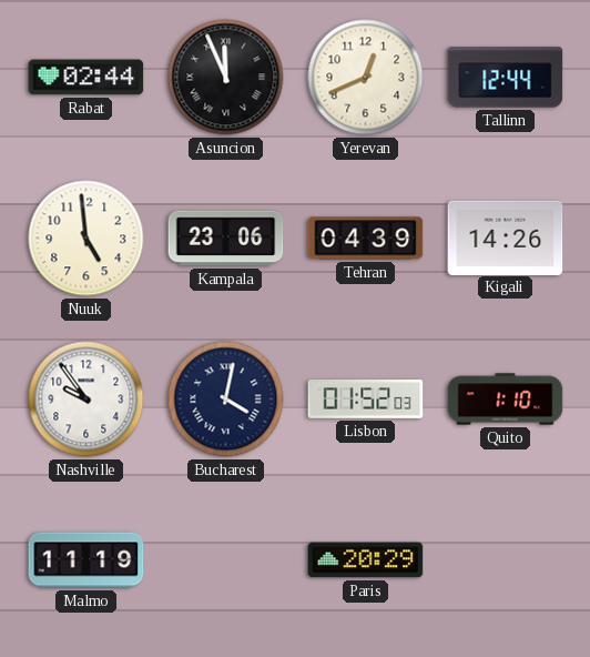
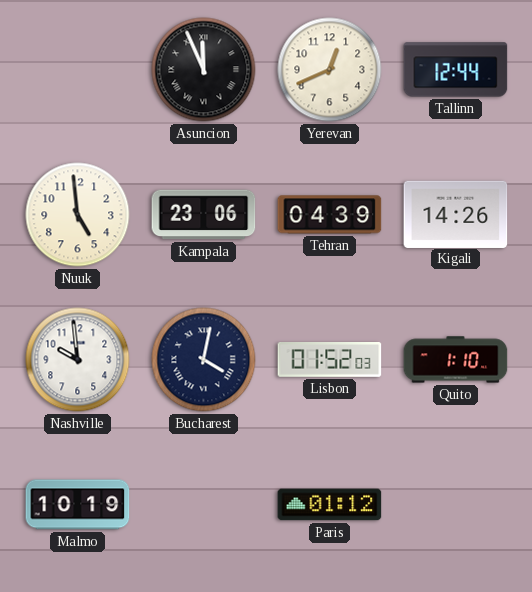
Rabat: 02:44 -> none
Nashville: 9:54 -> 9:59
Malmo: 11:19 -> 10:19
Paris: 20:29 -> 01:12
